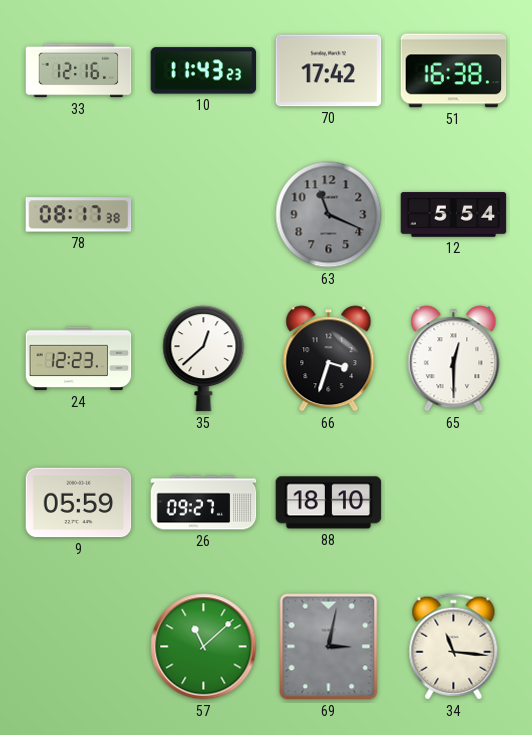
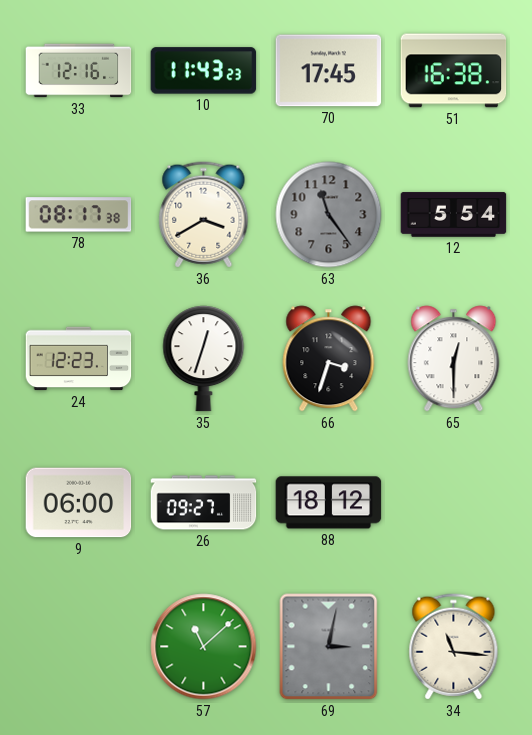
70: 17:42 -> 17:45
36: none -> 3:40
63: 11:19 -> 11:24
35: 12:38 -> 12:33
9: 05:59 -> 06:00
88: 18:10 -> 18:12
